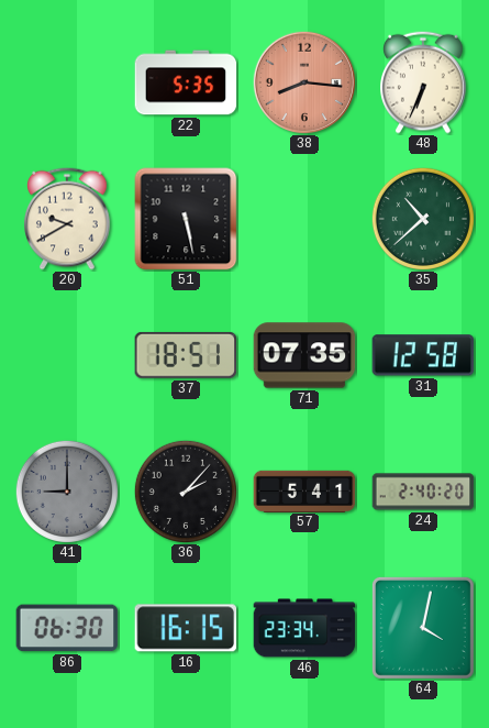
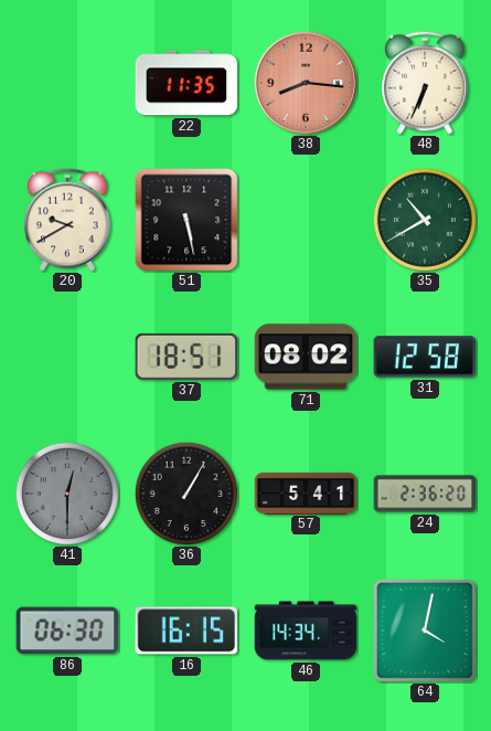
22: 5:35 -> 11:35
35: 10:38 -> 10:40
71: 07:35 -> 08:02
41: 9:00 -> 12:30
36: 2:07 -> 1:05
24: 2:40 -> 2:36
46: 23:34 -> 14:34
